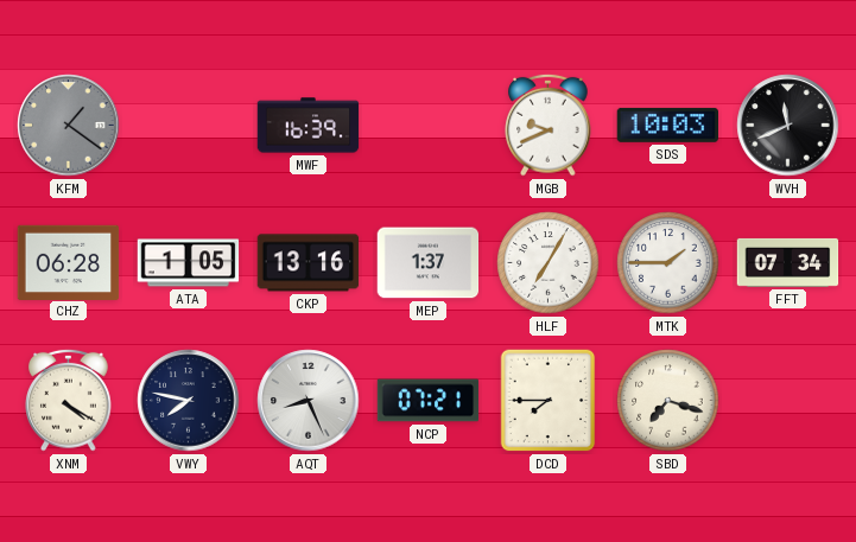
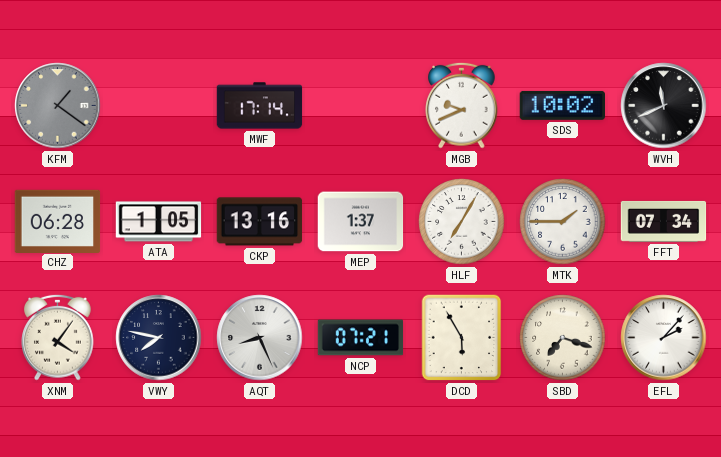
MWF: 16:39 -> 17:14
SDS: 10:03 -> 10:02
XNM: 4:20 -> 4:06
DCD: 7:45 -> 5:55
EFL: none -> 2:07
